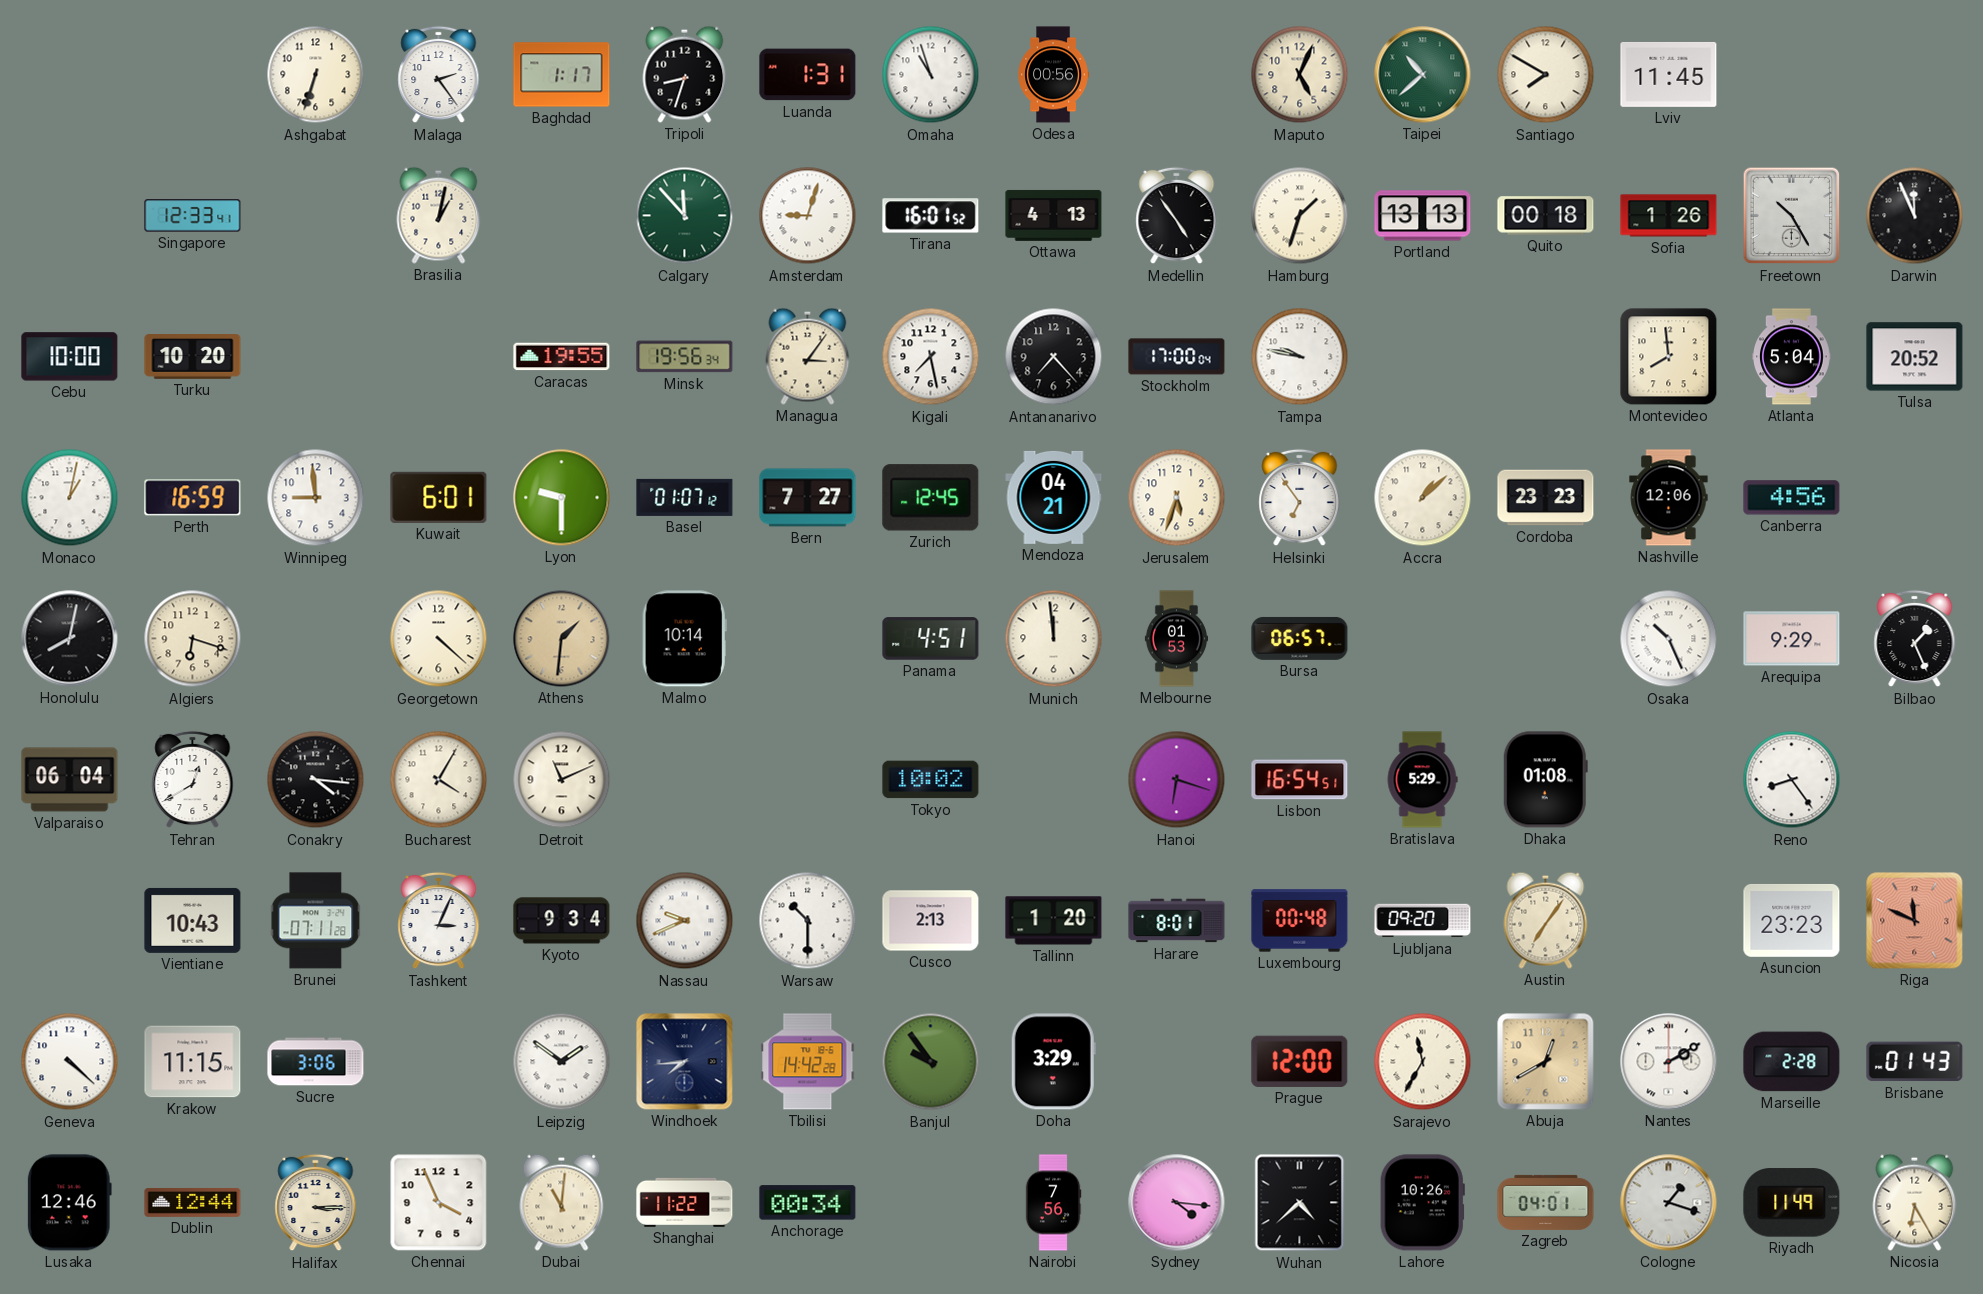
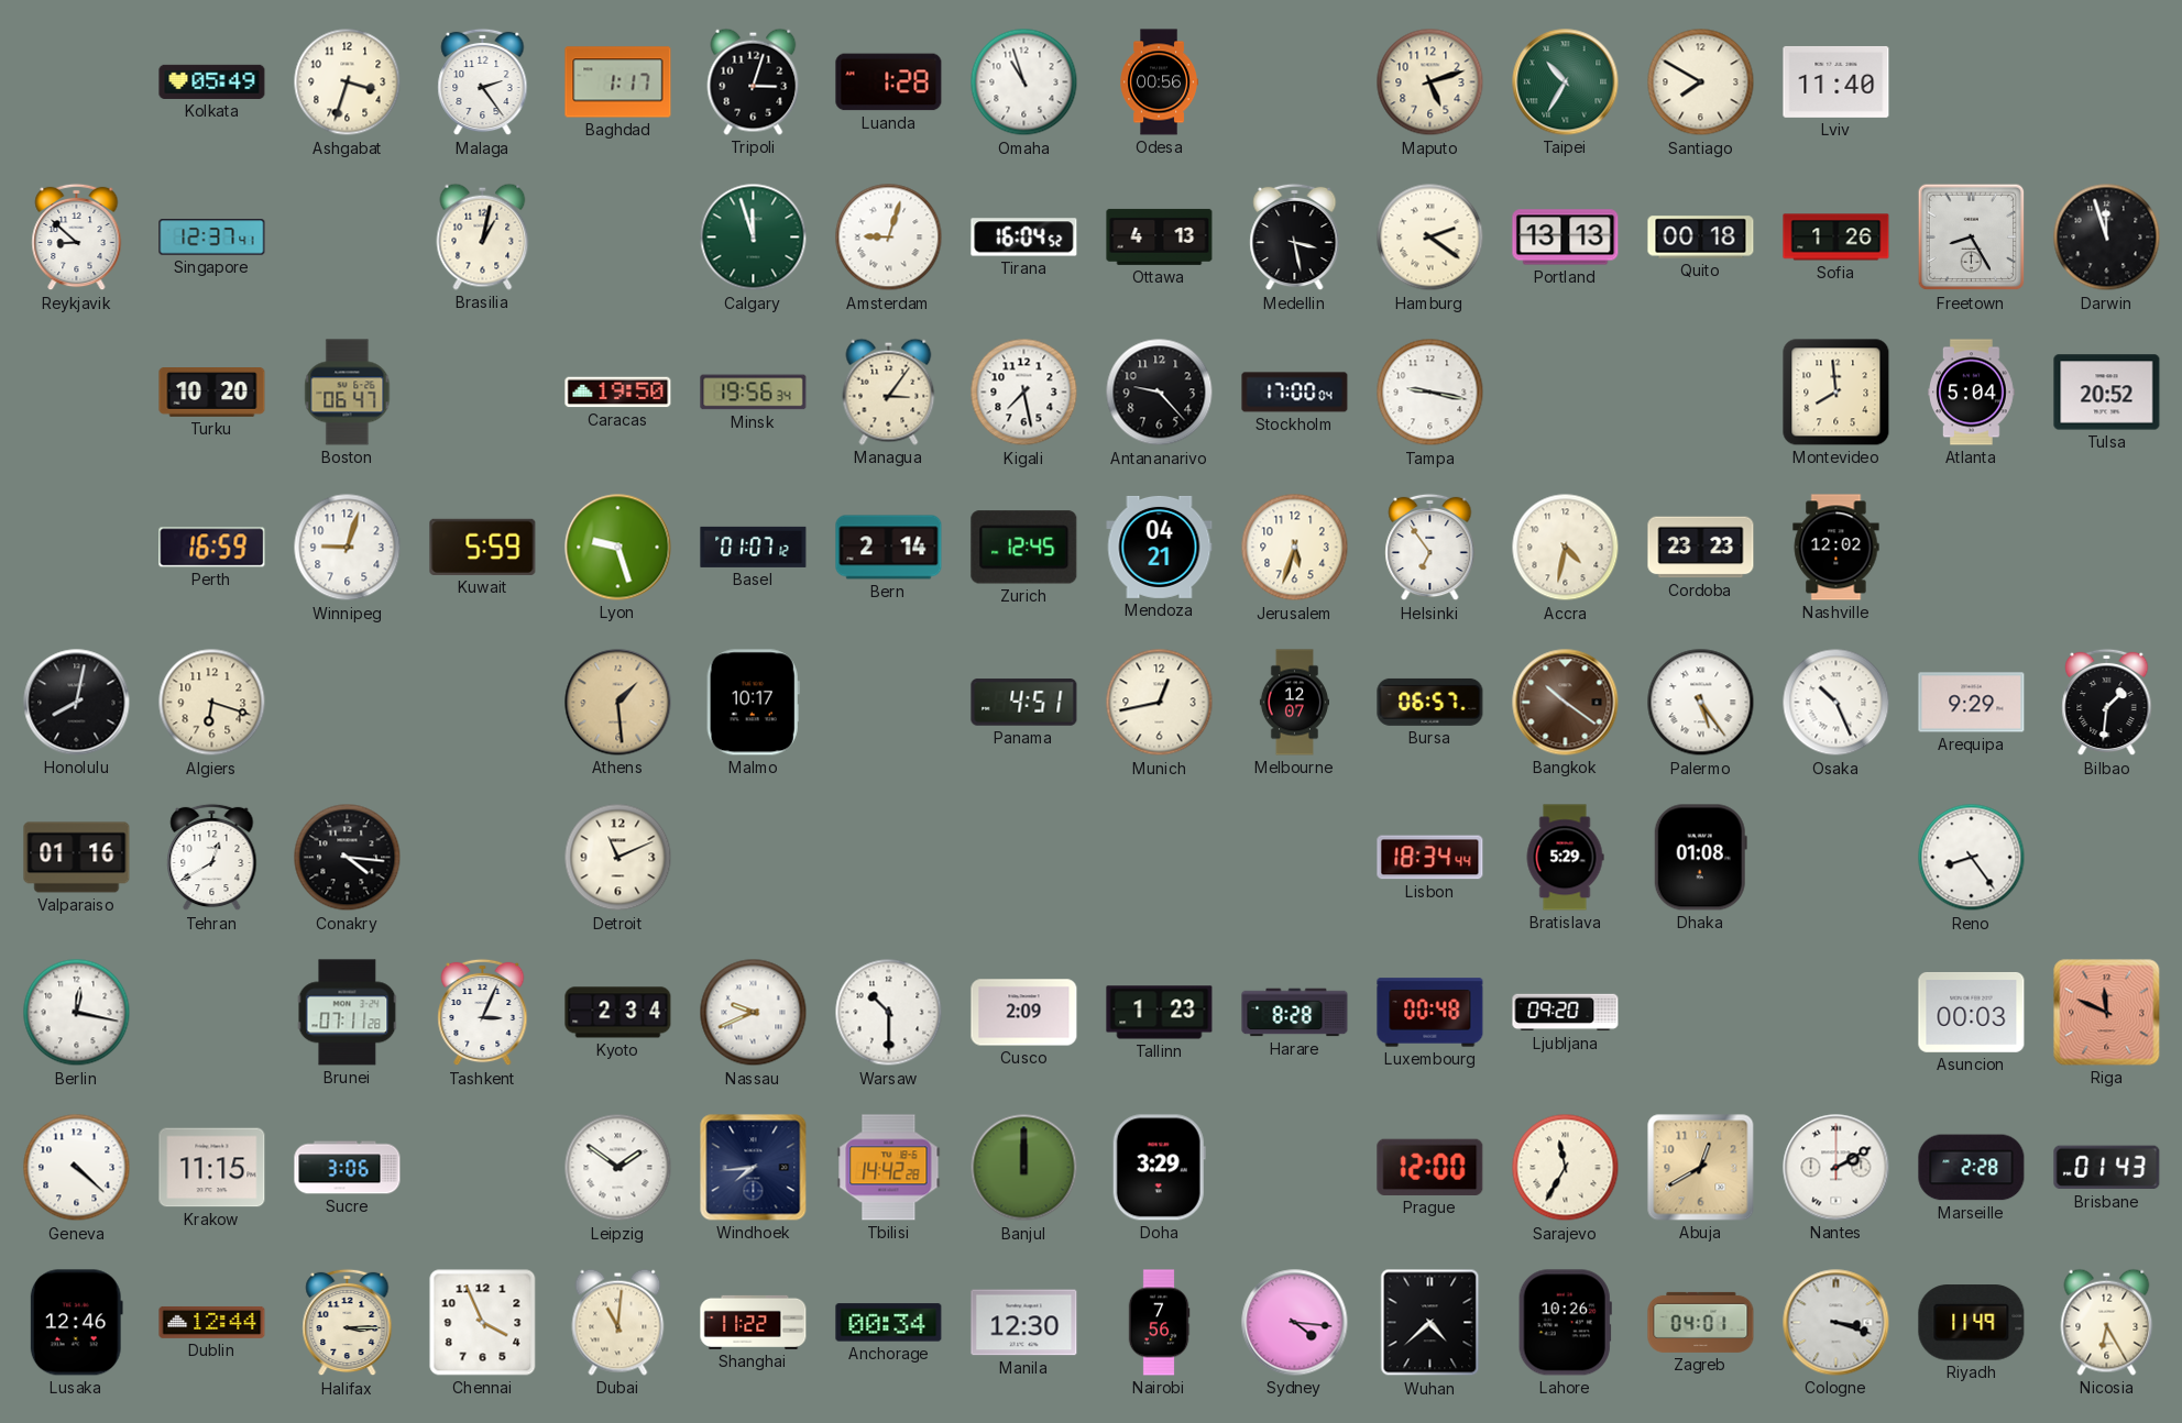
Kolkata: none -> 05:49
Ashgabat: 6:33 -> 3:33
Tripoli: 8:33 -> 3:03
Luanda: 1:31 -> 1:28
Maputo: 5:04 -> 5:12
Taipei: 10:38 -> 10:35
Lviv: 11:45 -> 11:40
Reykjavik: none -> 8:52
Singapore: 12:33 -> 12:37
Calgary: 11:53 -> 11:57
Tirana: 16:01 -> 16:04
Medellin: 4:54 -> 3:28
Hamburg: 1:33 -> 2:21
Freetown: 10:25 -> 8:25
Darwin: 11:56 -> 11:57
Cebu: 10:00 -> none
Boston: none -> 06:47
Caracas: 19:55 -> 19:50
Antananarivo: 7:23 -> 9:23
Tampa: 9:47 -> 9:17
Monaco: 1:02 -> none
Winnipeg: 8:59 -> 9:03
Kuwait: 6:01 -> 5:59
Lyon: 9:30 -> 9:27
Bern: 7:27 -> 2:14
Accra: 1:08 -> 4:32
Nashville: 12:06 -> 12:02
Canberra: 4:56 -> none
Georgetown: 4:22 -> none
Athens: 1:31 -> 1:29
Malmo: 10:14 -> 10:17
Munich: 11:59 -> 12:43
Melbourne: 01:53 -> 12:07
Bangkok: none -> 10:21
Palermo: none -> 5:24
Bilbao: 1:26 -> 1:31
Valparaiso: 06:04 -> 01:16
Bucharest: 4:05 -> none
Tokyo: 10:02 -> none
Hanoi: 6:18 -> none
Lisbon: 16:54 -> 18:34
Berlin: none -> 12:17
Vientiane: 10:43 -> none
Kyoto: 9:34 -> 2:34
Cusco: 2:13 -> 2:09
Tallinn: 1:20 -> 1:23
Harare: 8:01 -> 8:28
Austin: 7:06 -> none
Asuncion: 23:23 -> 00:03
Banjul: 9:54 -> 12:00
Manila: none -> 12:30
Cologne: 1:18 -> 3:18
